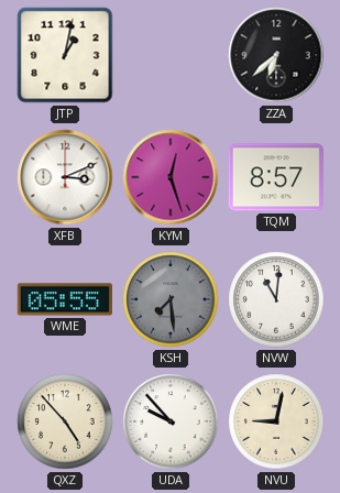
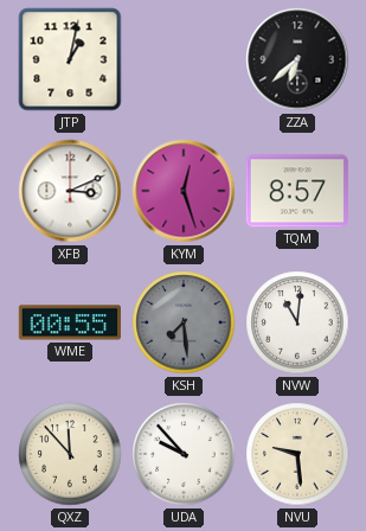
WME: 05:55 -> 00:55
QXZ: 4:53 -> 11:53
NVU: 9:02 -> 9:29
